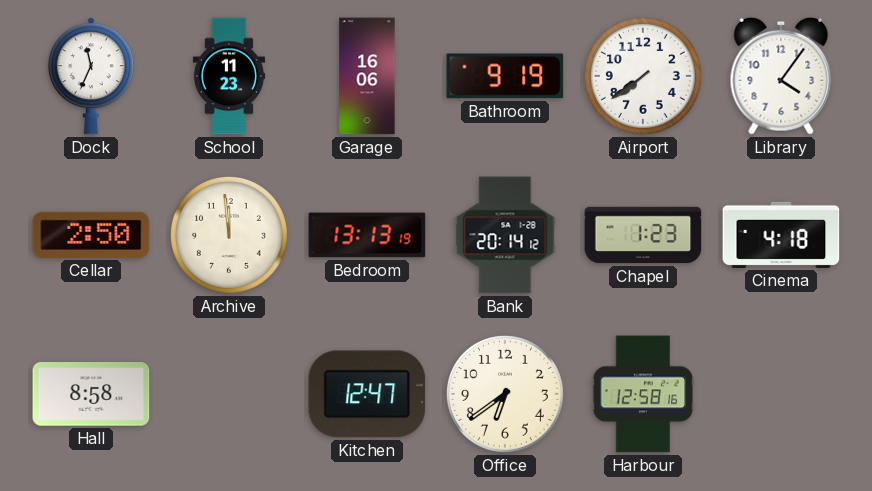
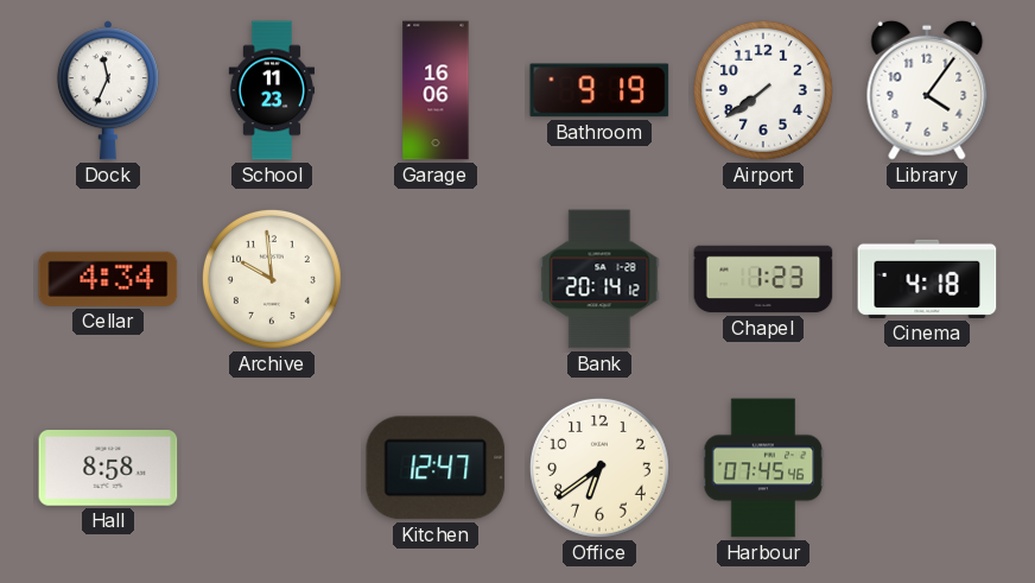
Cellar: 2:50 -> 4:34
Archive: 11:59 -> 9:59
Bedroom: 13:13 -> none
Harbour: 12:58 -> 07:45
